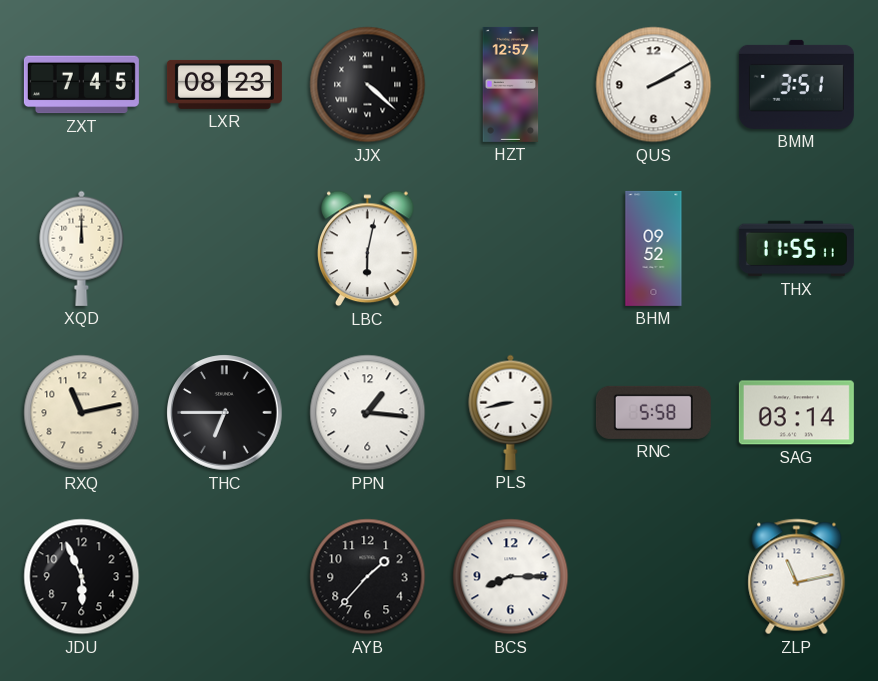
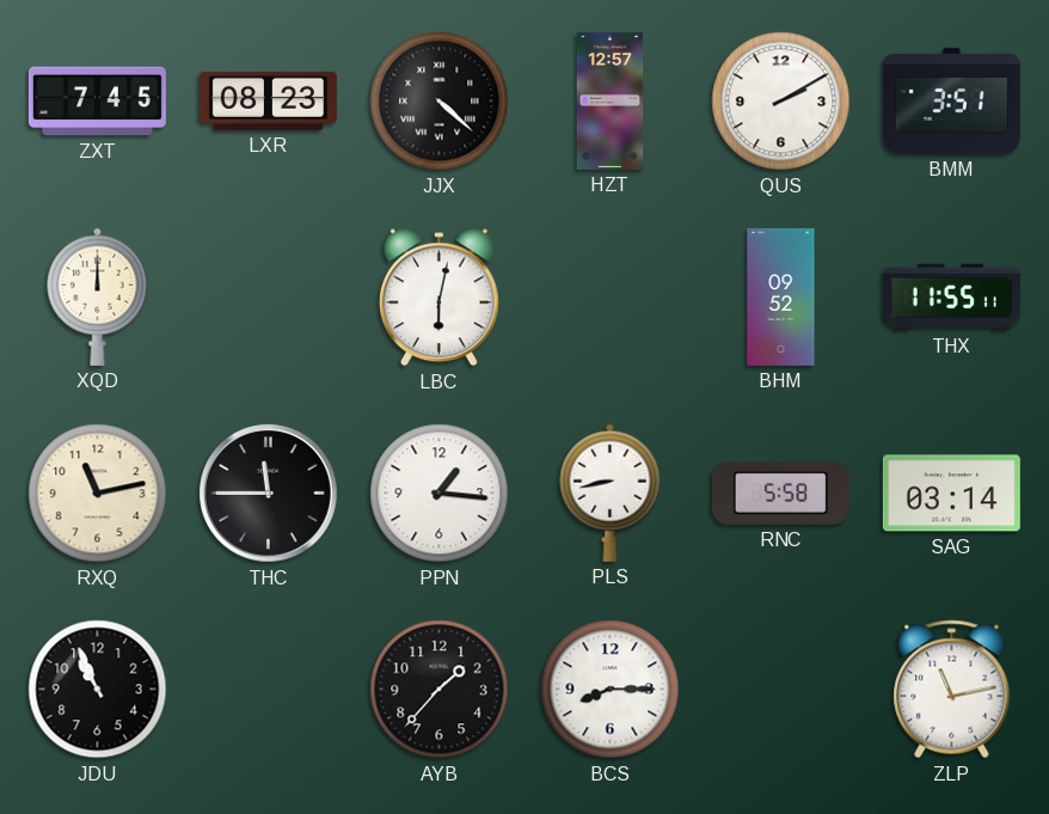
THC: 6:45 -> 11:45
JDU: 5:56 -> 10:56
